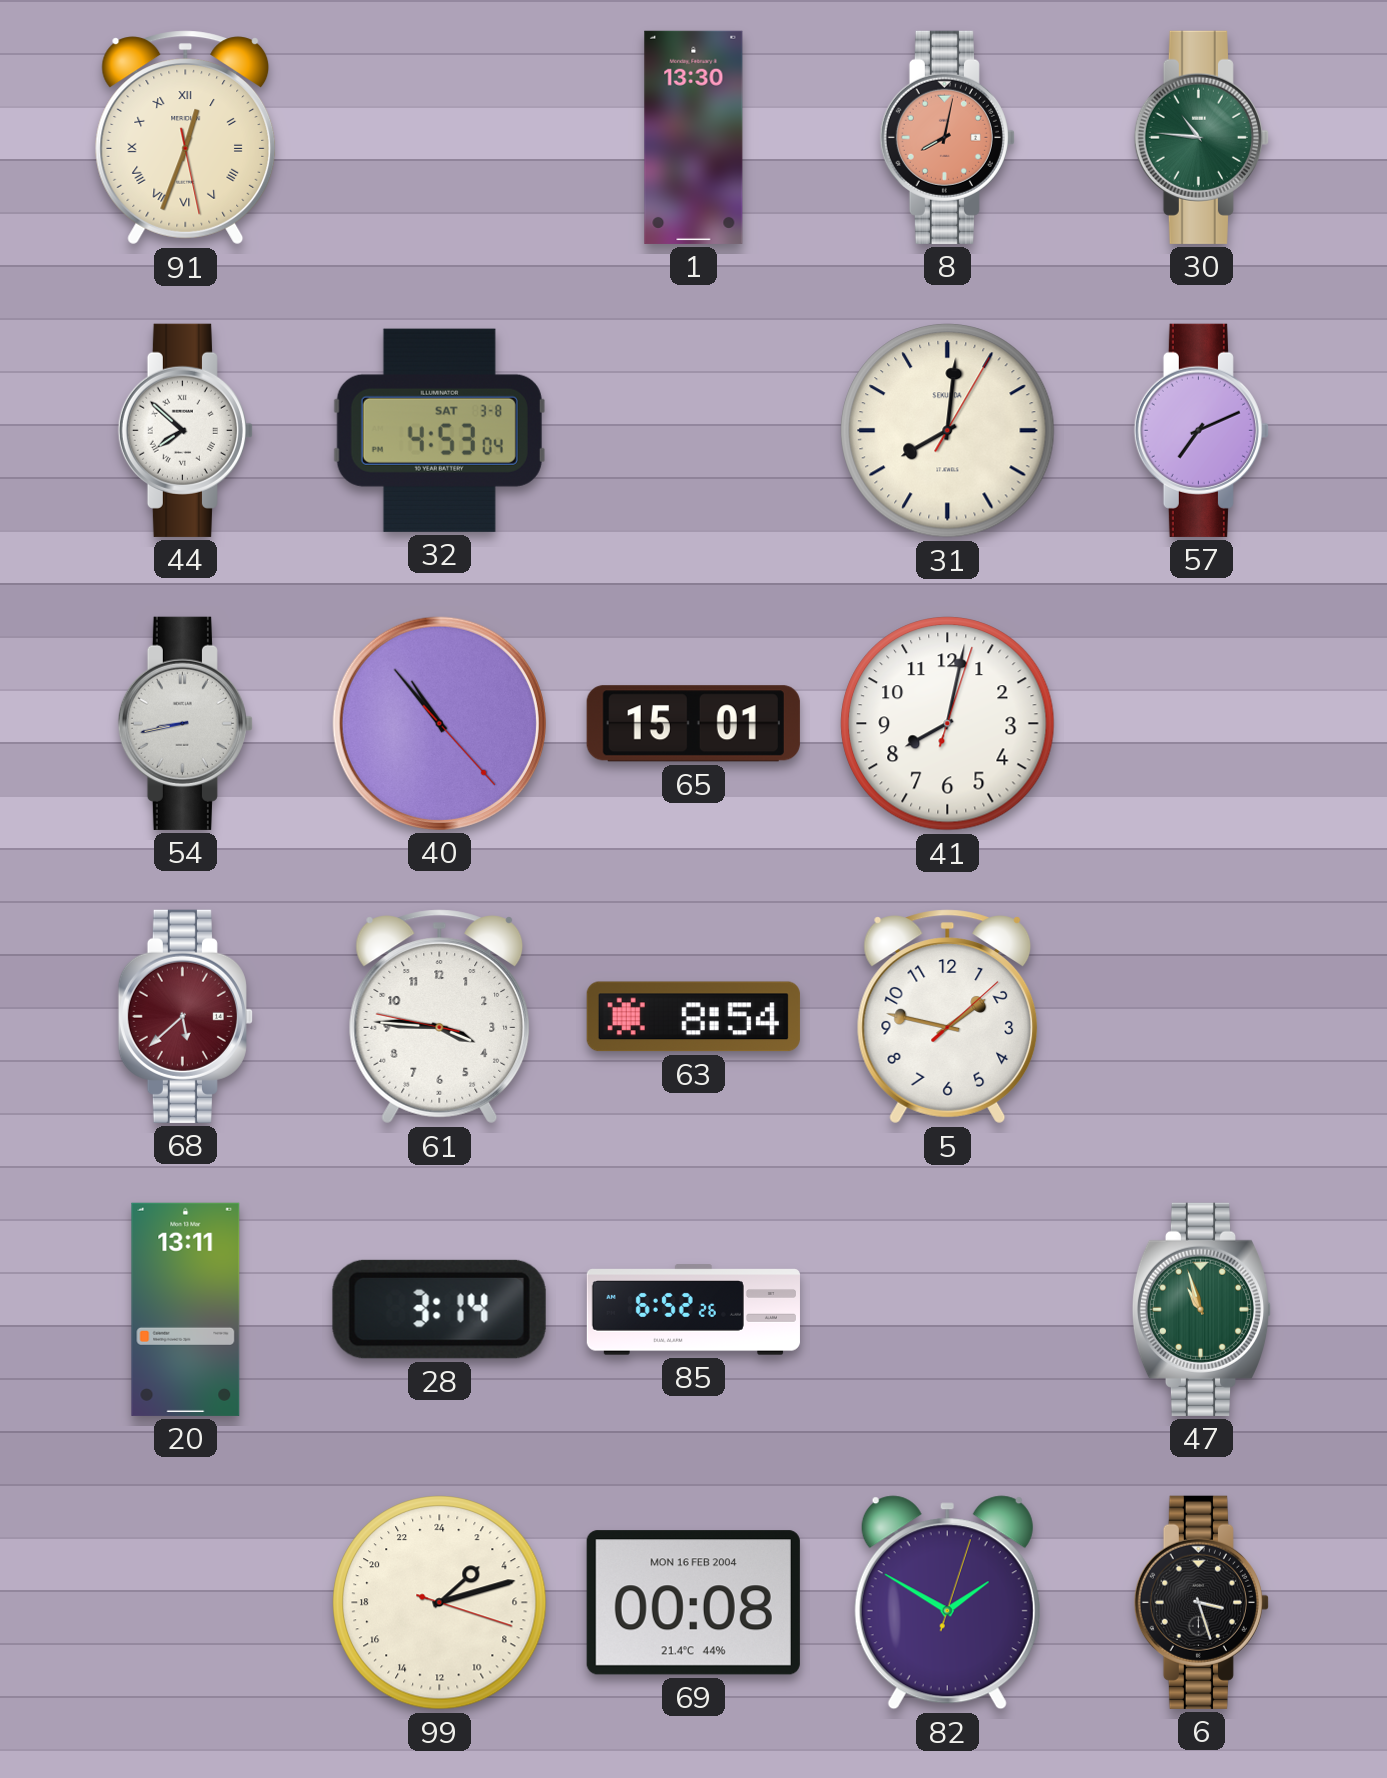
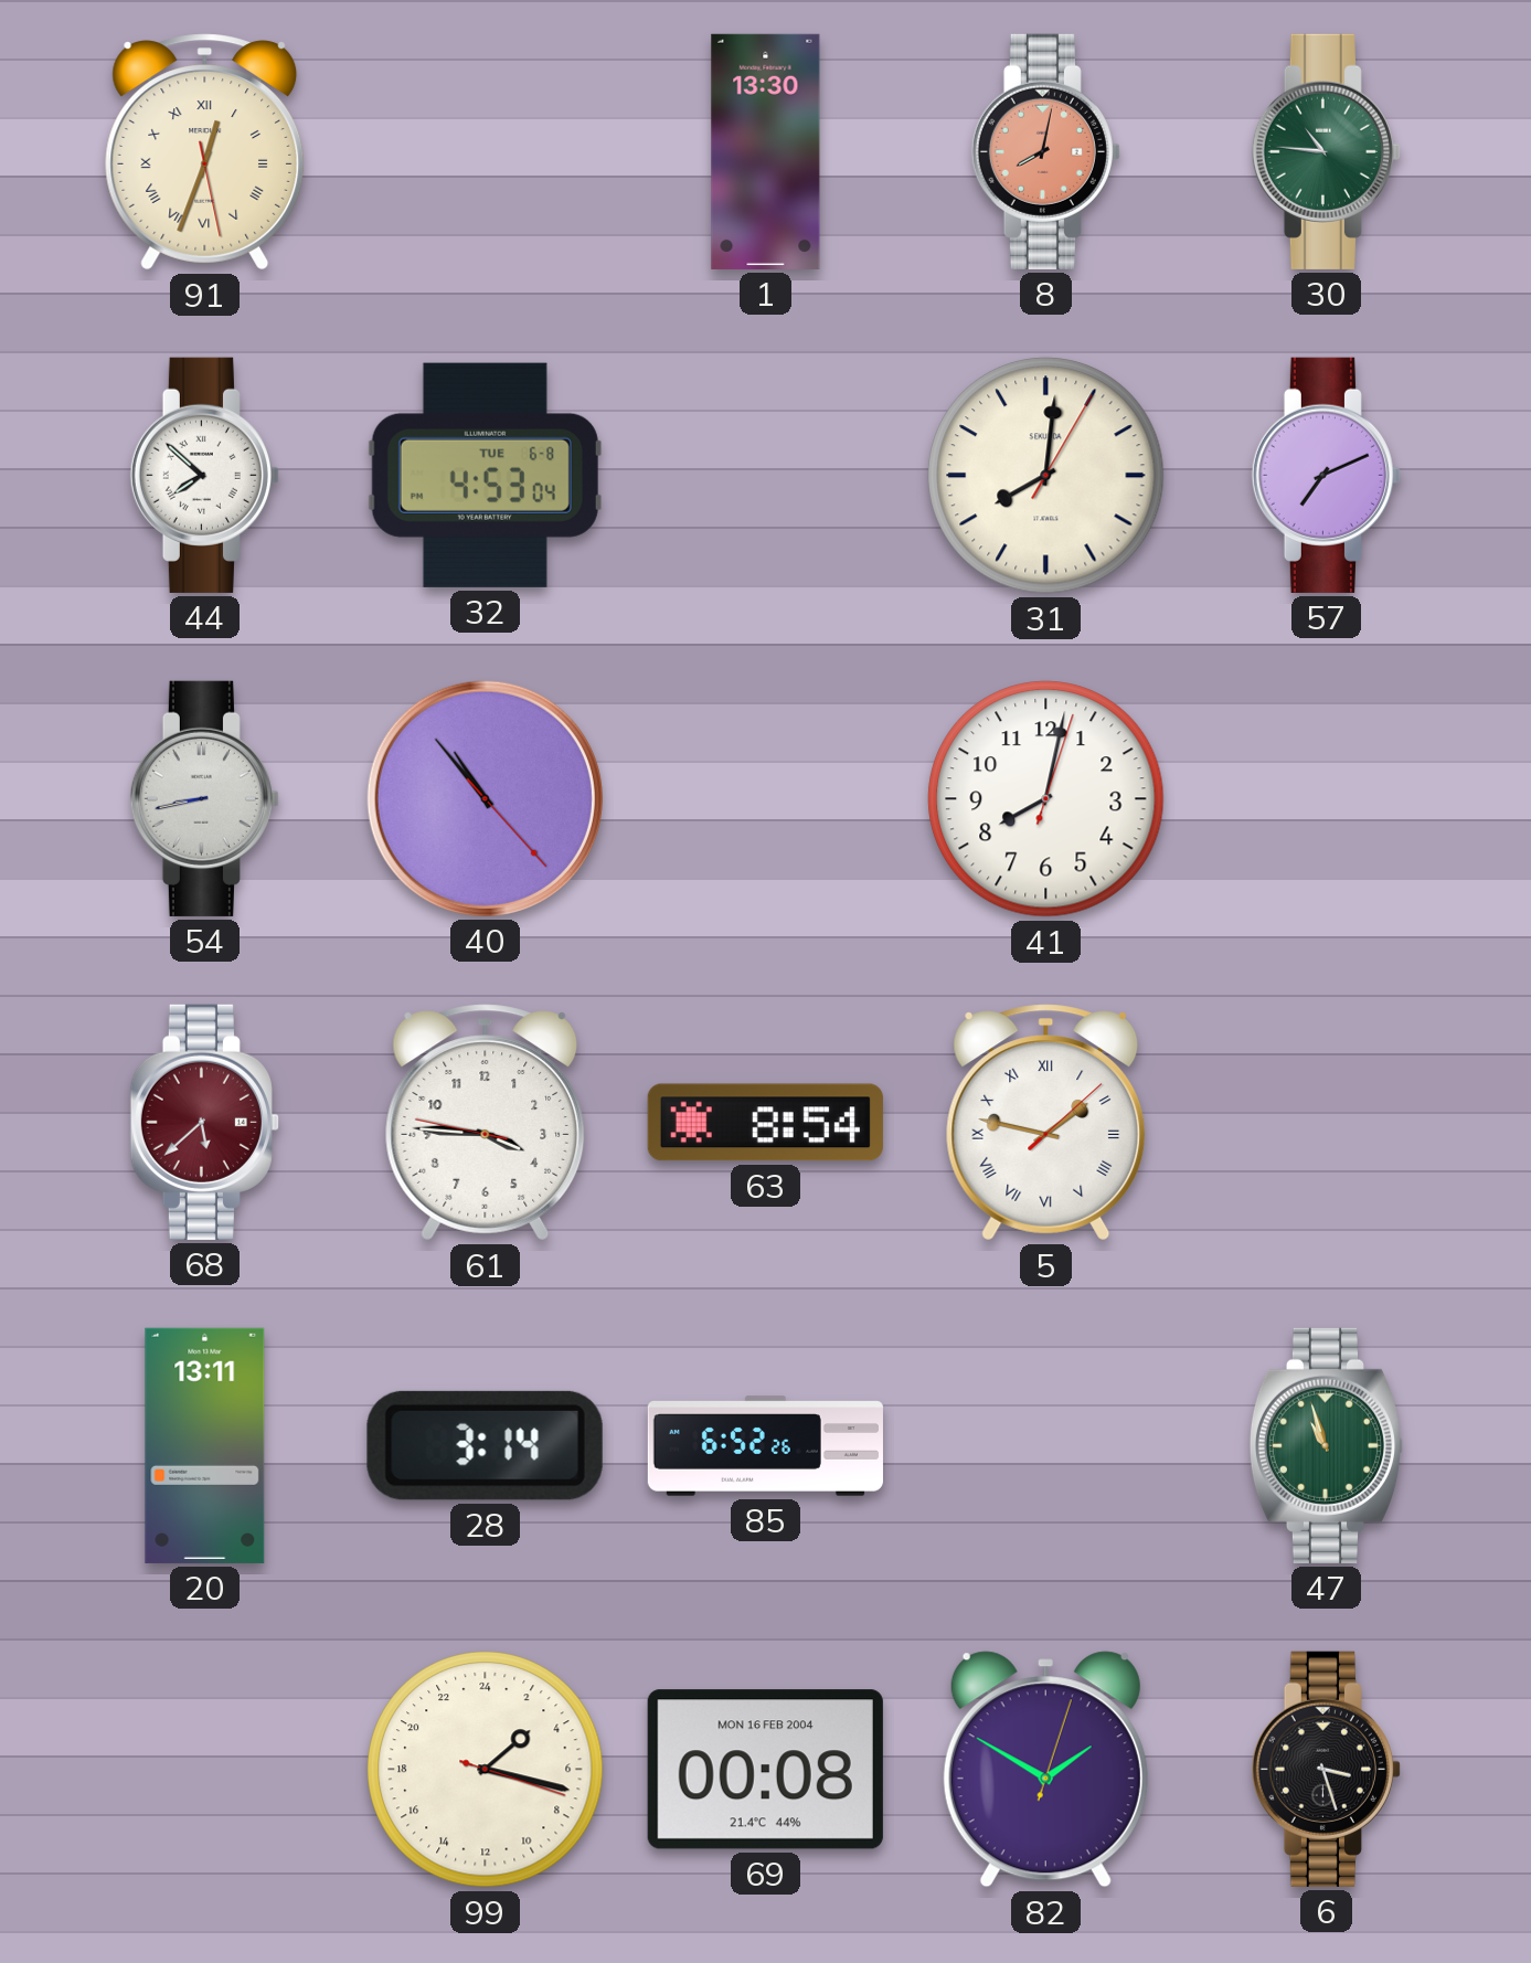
32 date: SAT 3-8 -> TUE 6-8
65: 15:01 -> none
5 numerals: Arabic -> Roman
99: 3:12 -> 3:17
